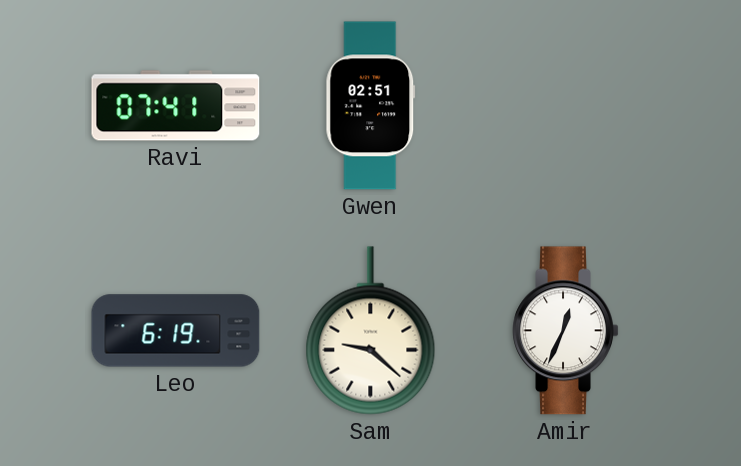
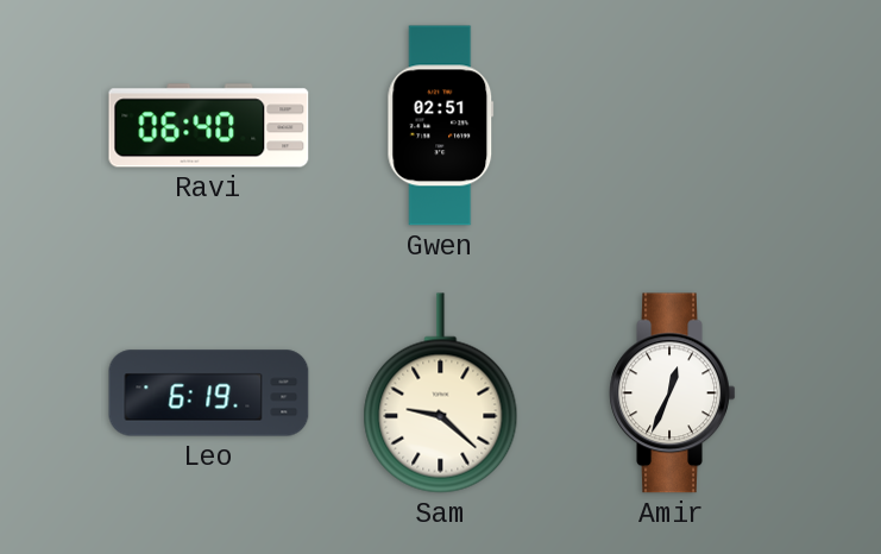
Ravi: 07:41 -> 06:40
